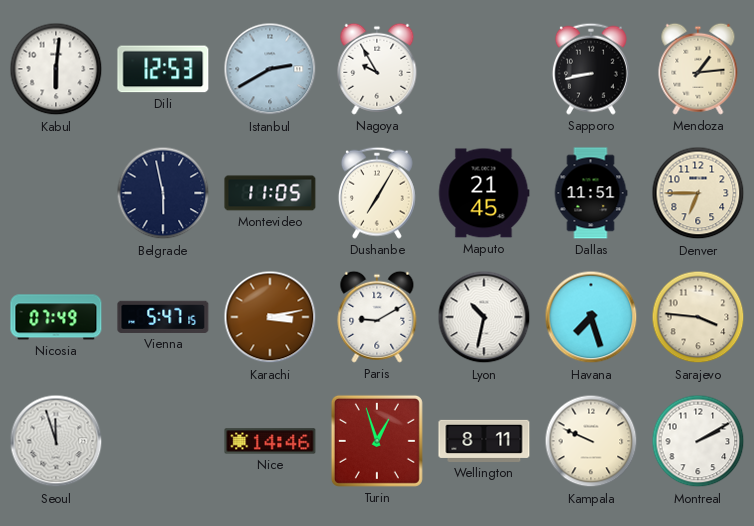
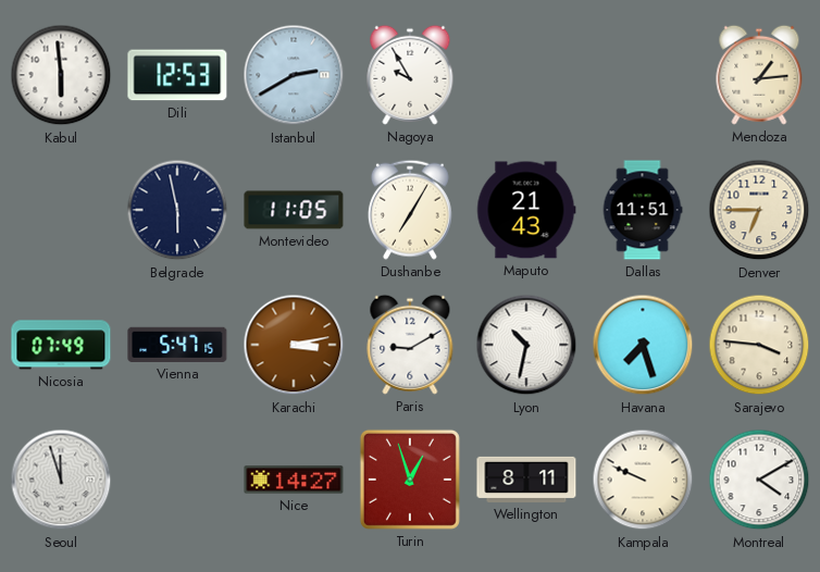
Kabul: 6:01 -> 5:59
Sapporo: 8:43 -> none
Maputo: 21:45 -> 21:43
Nice: 14:46 -> 14:27
Montreal: 2:10 -> 4:10
